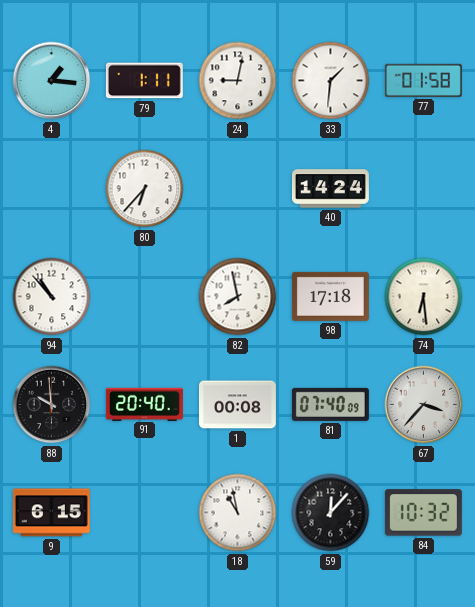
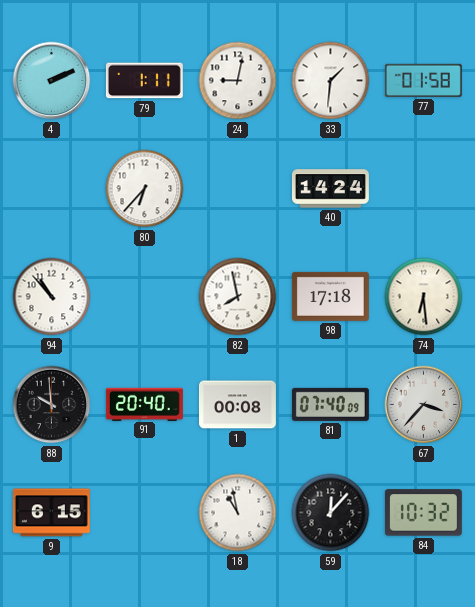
4: 1:16 -> 2:11
